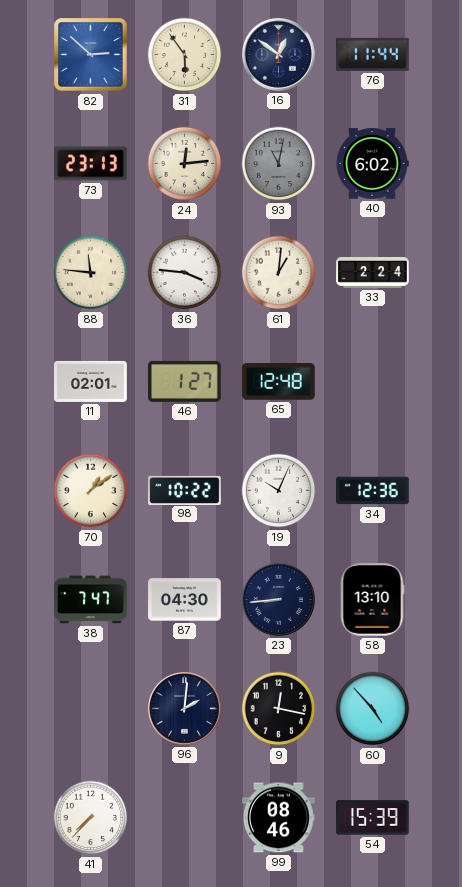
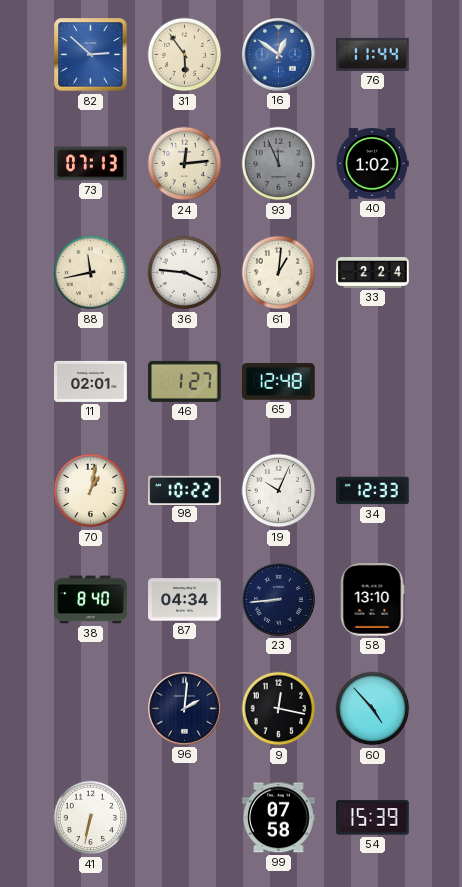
16 dial: navy -> blue
73: 23:13 -> 07:13
93: 11:02 -> 11:56
40: 6:02 -> 1:02
88: 11:46 -> 11:43
70: 1:09 -> 1:02
34: 12:36 -> 12:33
38: 7:47 -> 8:40
87: 04:30 -> 04:34
41: 7:37 -> 6:32
99: 08:46 -> 07:58
